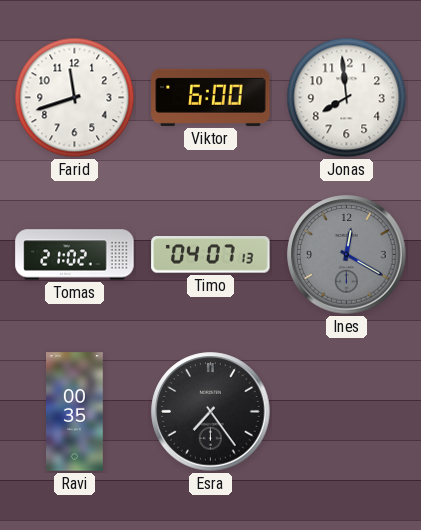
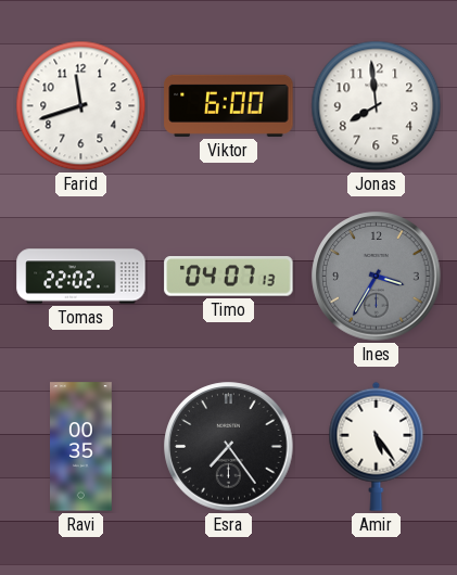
Tomas: 21:02 -> 22:02
Ines: 12:20 -> 3:35
Amir: none -> 5:24
